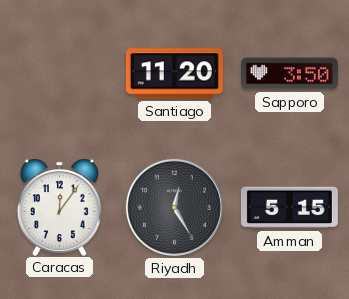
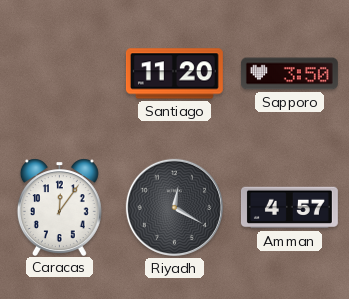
Riyadh: 12:25 -> 12:20
Amman: 5:15 -> 4:57
